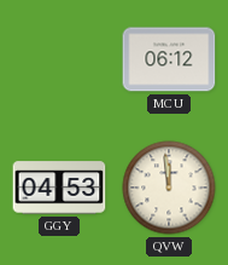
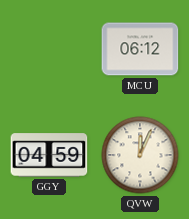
GGY: 04:53 -> 04:59
QVW: 11:59 -> 12:04
